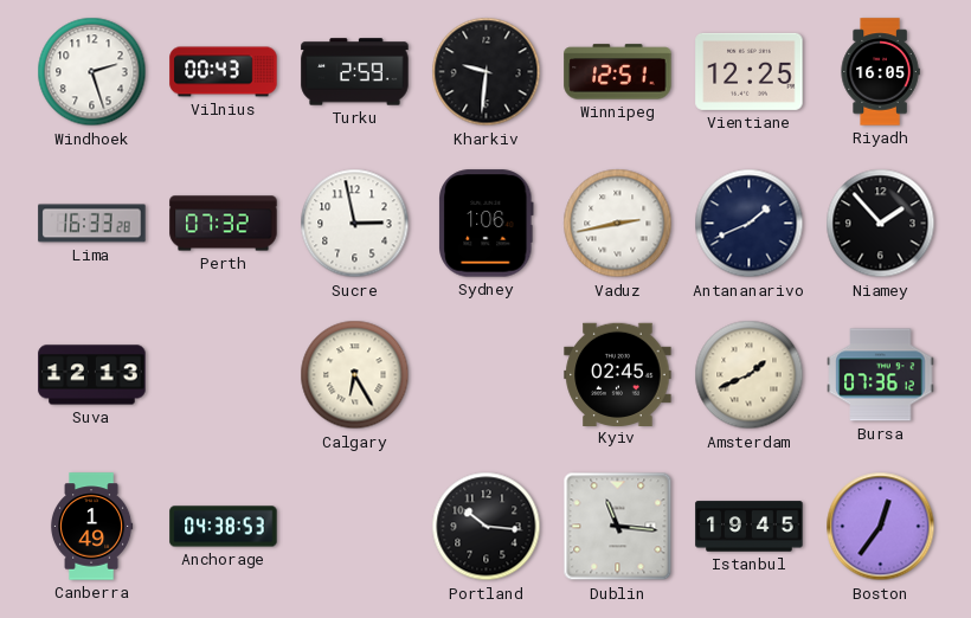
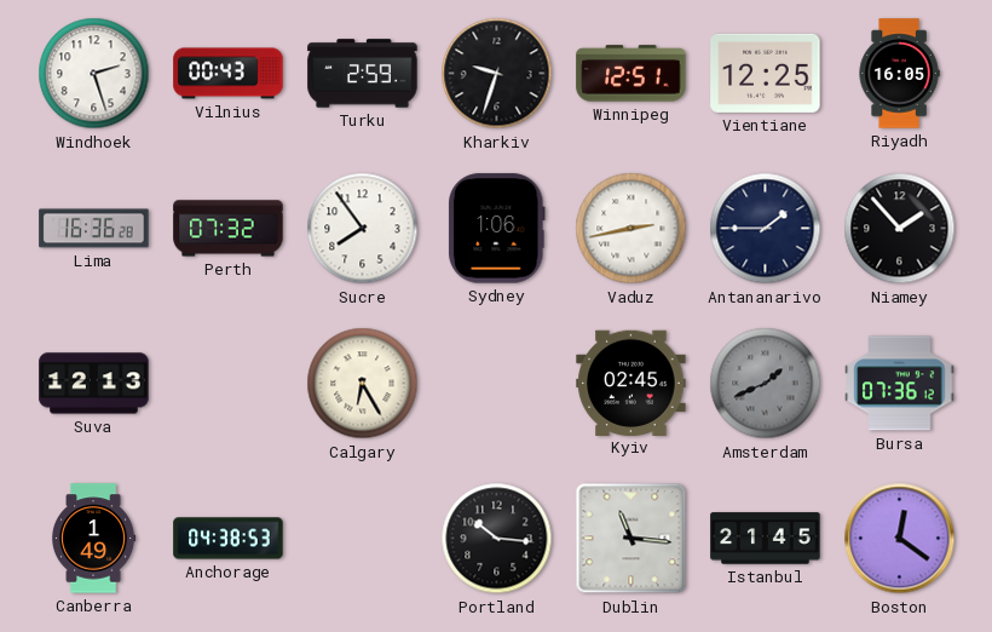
Kharkiv: 9:31 -> 9:33
Lima: 16:33 -> 16:36
Sucre: 2:58 -> 7:54
Antananarivo: 1:41 -> 1:45
Amsterdam dial: cream -> grey
Istanbul: 19:45 -> 21:45
Boston: 12:36 -> 12:21
